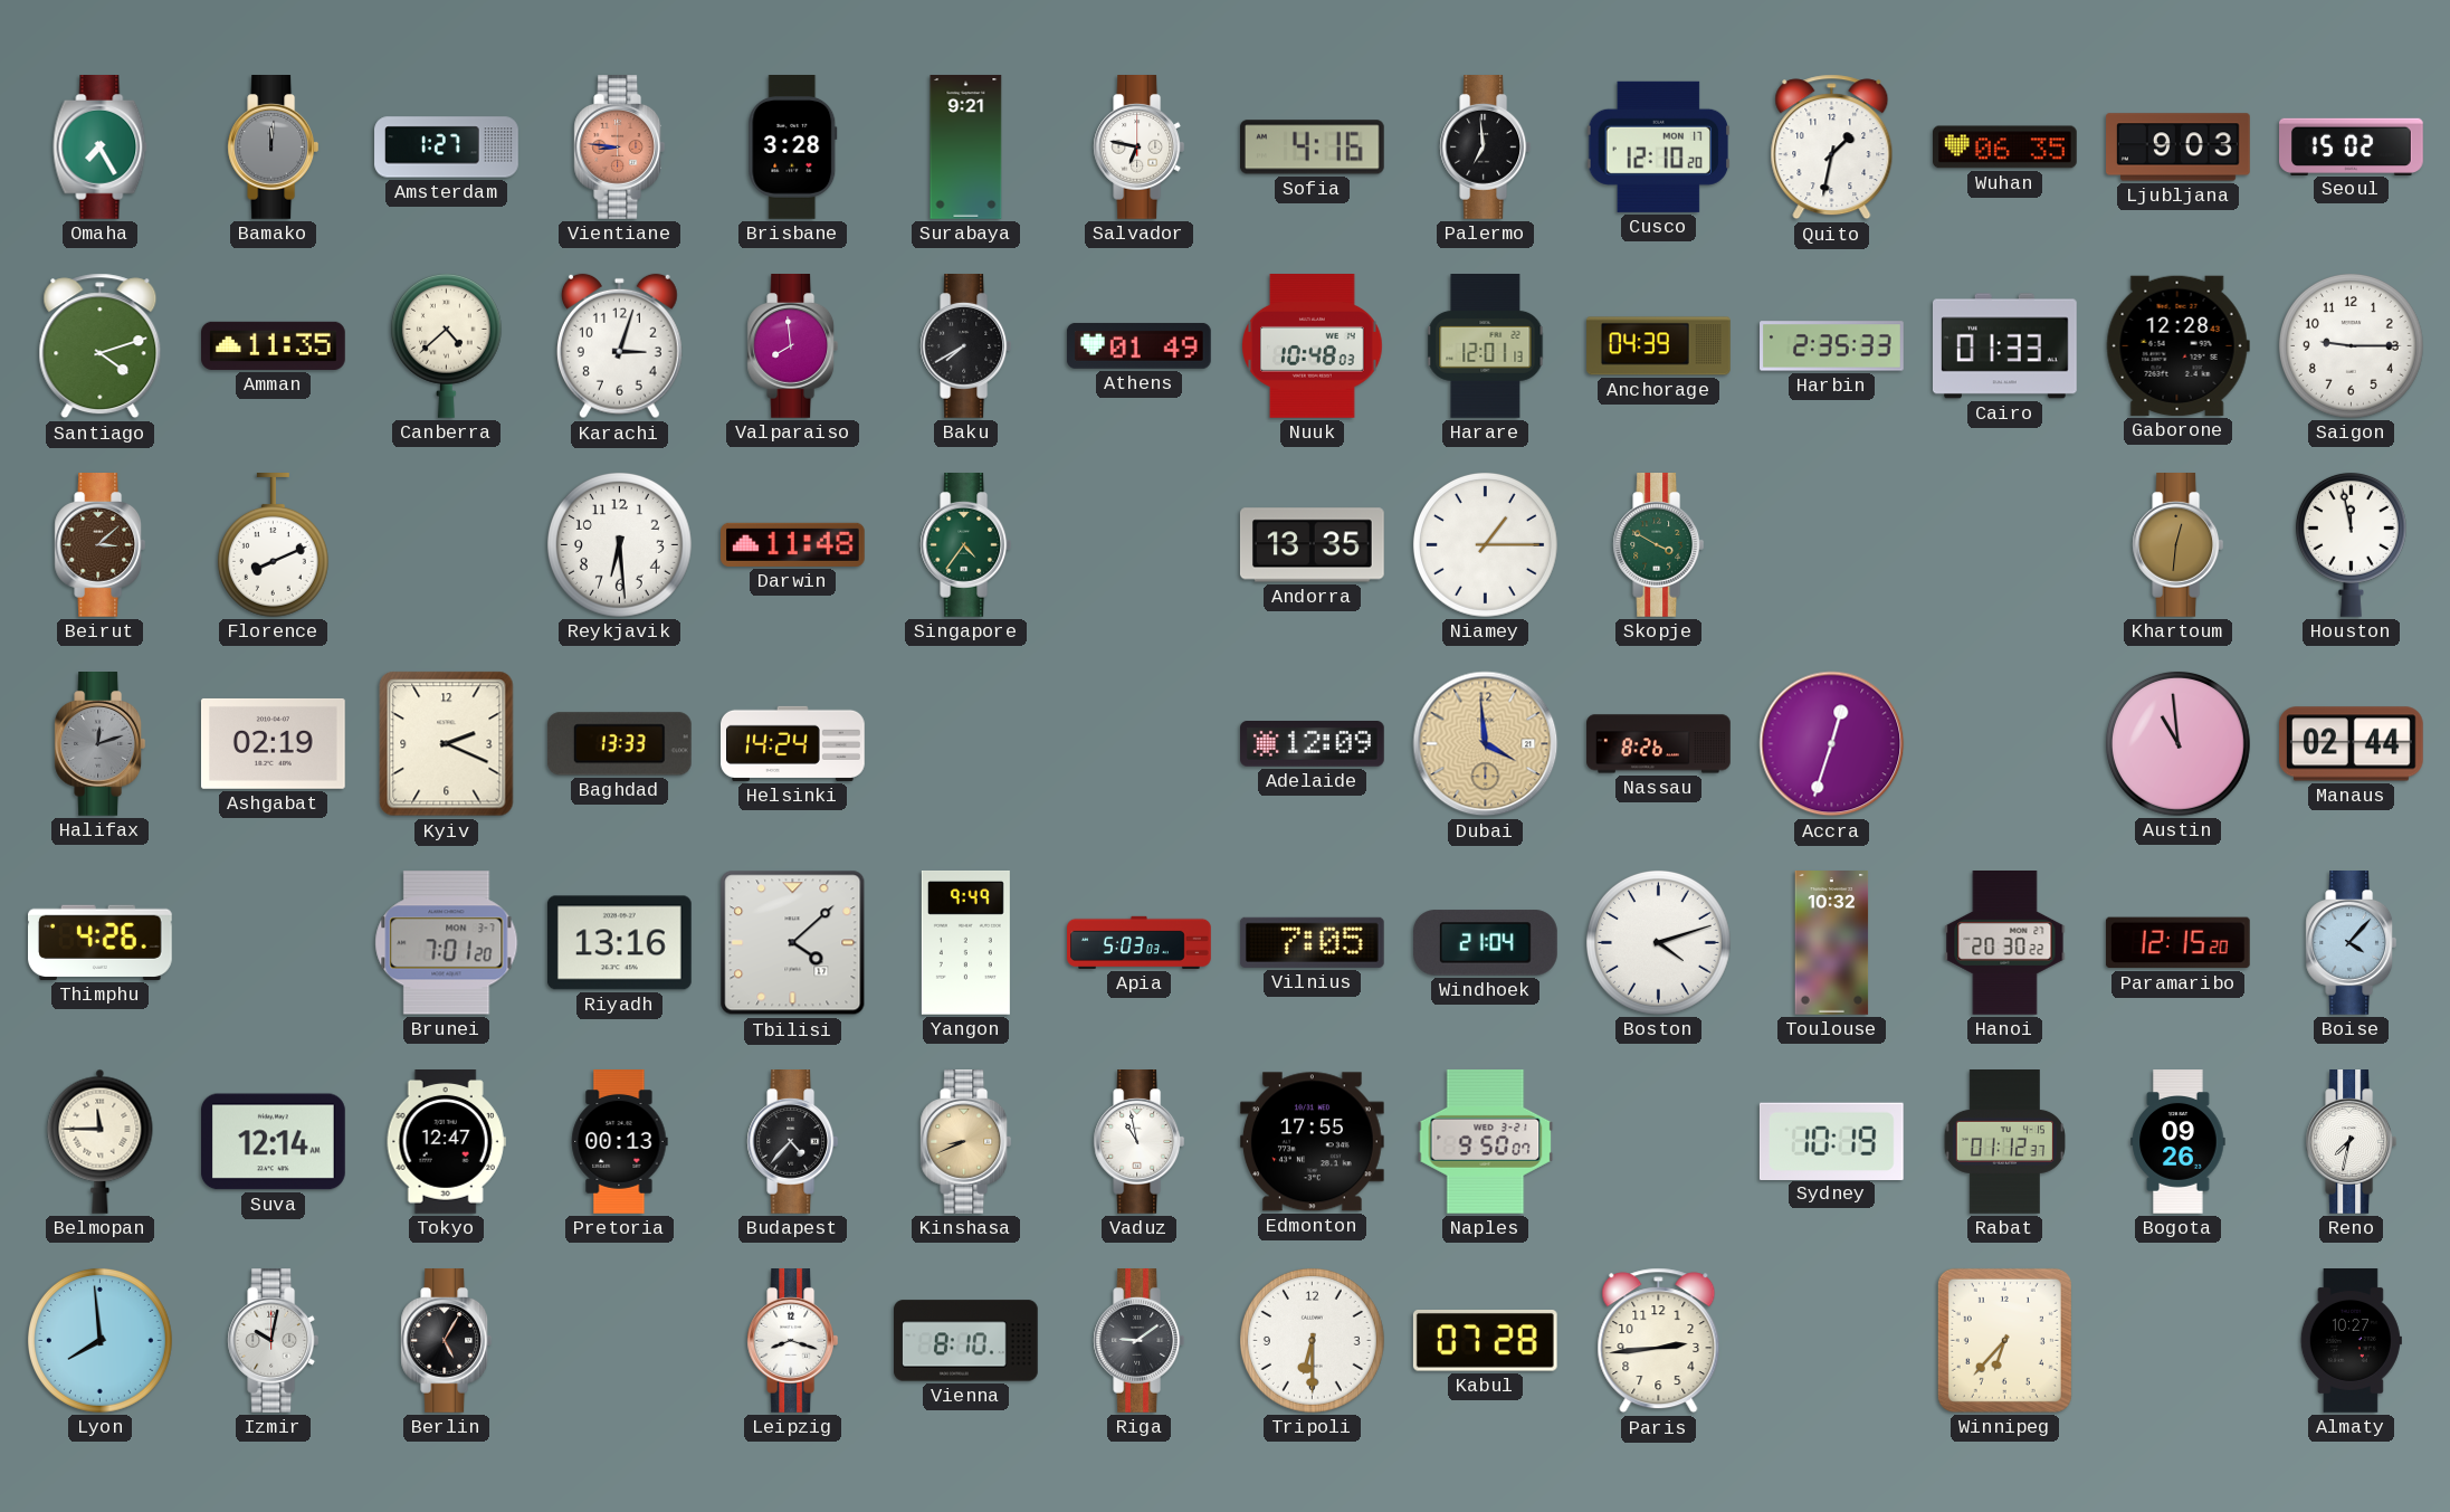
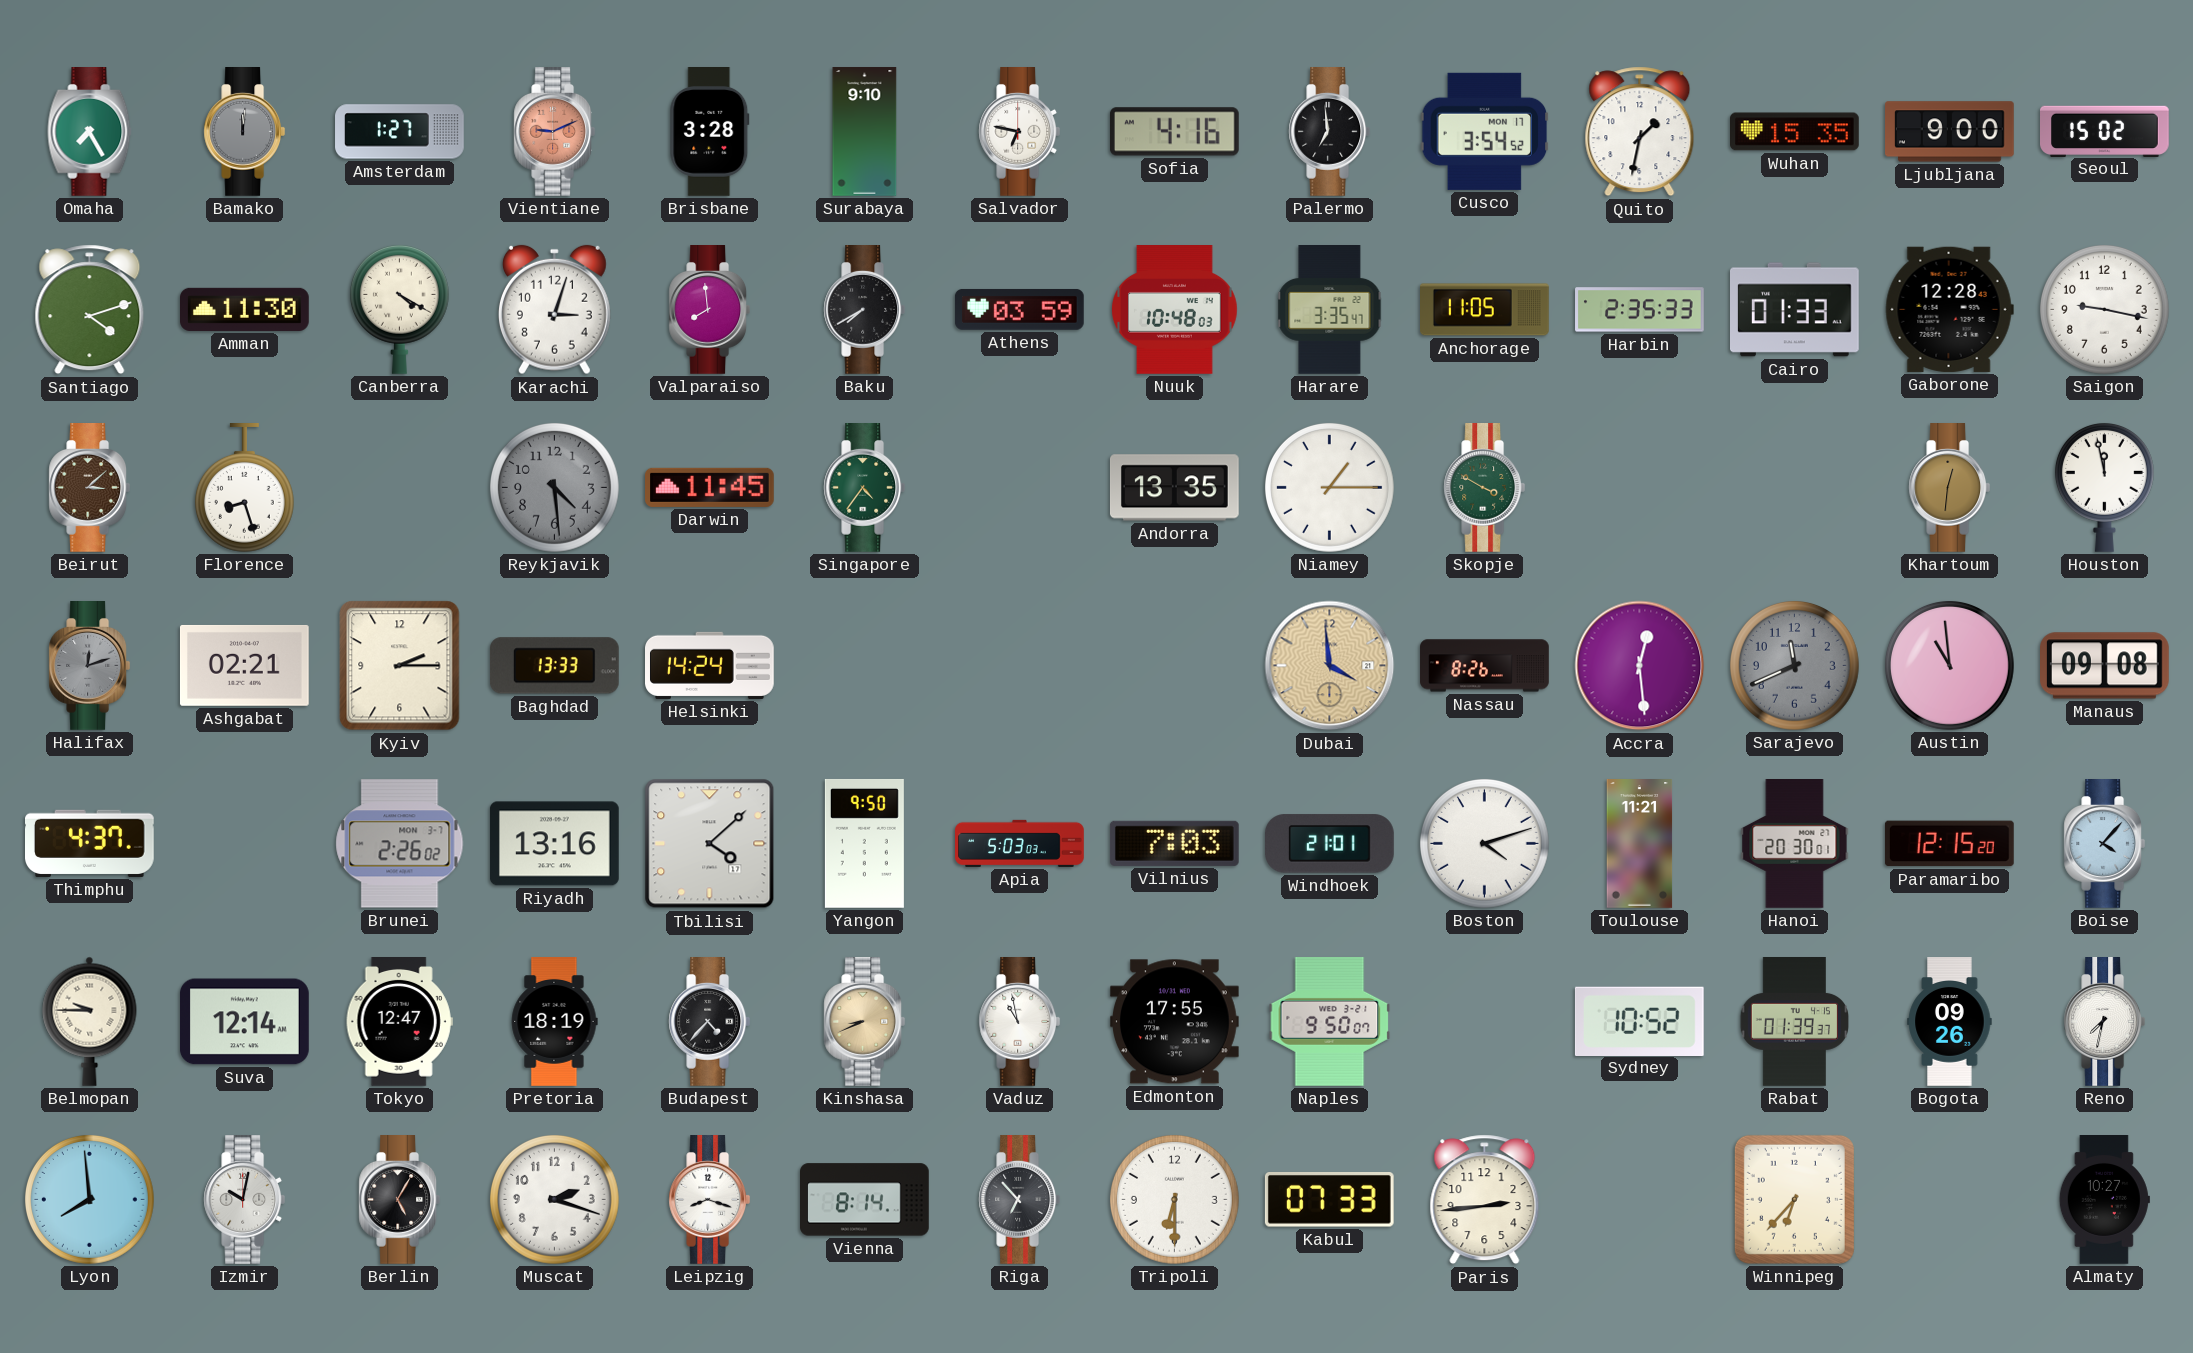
Vientiane: 8:46 -> 9:11
Surabaya: 9:21 -> 9:10
Cusco: 12:10 -> 3:54
Wuhan: 06:35 -> 15:35
Ljubljana: 9:03 -> 9:00
Amman: 11:35 -> 11:30
Canberra: 4:38 -> 4:20
Athens: 01:49 -> 03:59
Harare: 12:01 -> 3:35
Anchorage: 04:39 -> 11:05
Saigon: 9:15 -> 9:17
Florence: 8:11 -> 8:27
Reykjavik: 6:29 -> 4:29
Reykjavik dial: white -> grey
Darwin: 11:48 -> 11:45
Ashgabat: 02:19 -> 02:21
Kyiv: 2:19 -> 2:15
Adelaide: 12:09 -> none
Accra: 12:33 -> 12:29
Sarajevo: none -> 11:41
Manaus: 02:44 -> 09:08
Thimphu: 4:26 -> 4:37
Brunei: 7:01 -> 2:26
Yangon: 9:49 -> 9:50
Vilnius: 7:05 -> 7:03
Windhoek: 21:04 -> 21:01
Toulouse: 10:32 -> 11:21
Hanoi: 20:30:22 -> 20:30:01
Belmopan: 11:45 -> 9:45
Pretoria: 00:13 -> 18:19
Sydney: 10:19 -> 10:52
Rabat: 01:12 -> 01:39
Muscat: none -> 2:18
Vienna: 8:10 -> 8:14
Riga: 9:09 -> 6:53
Kabul: 07:28 -> 07:33
